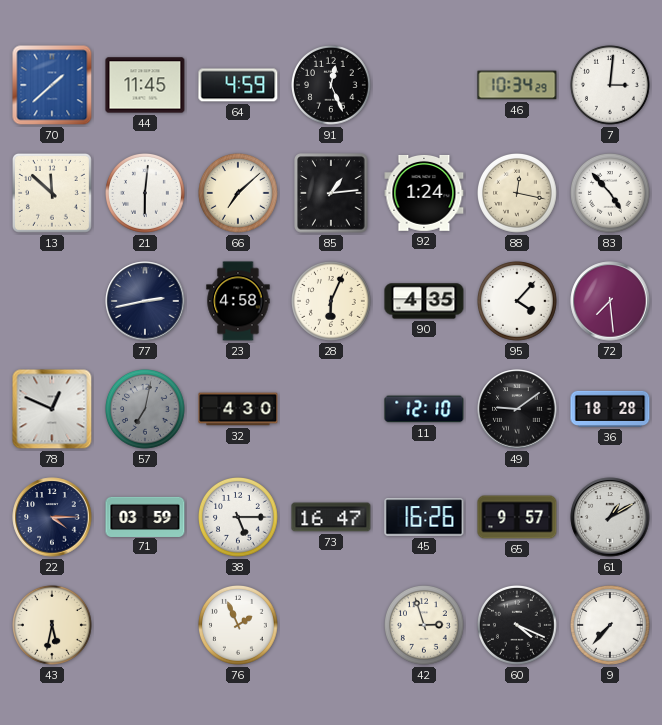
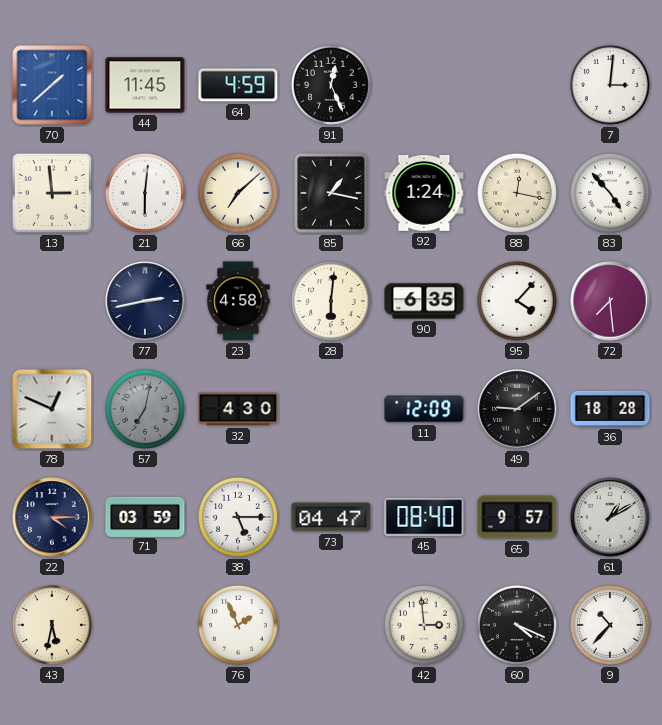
46: 10:34 -> none
13: 11:52 -> 2:59
85: 1:14 -> 1:17
28: 6:04 -> 6:01
90: 4:35 -> 6:35
11: 12:10 -> 12:09
73: 16:47 -> 04:47
45: 16:26 -> 08:40
42: 2:57 -> 2:59
9: 7:37 -> 10:37
